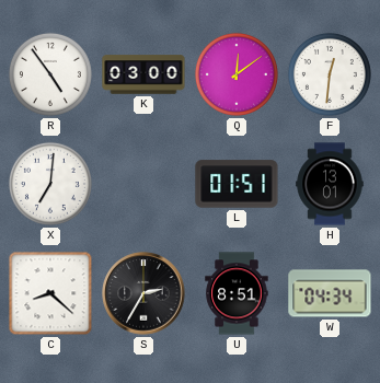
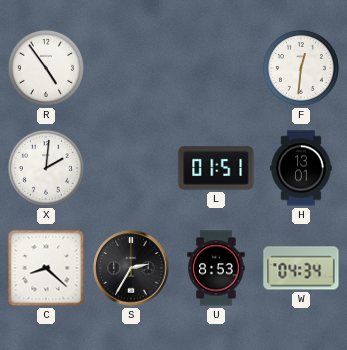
K: 03:00 -> none
Q: 12:09 -> none
X: 7:01 -> 2:01
U: 8:51 -> 8:53
